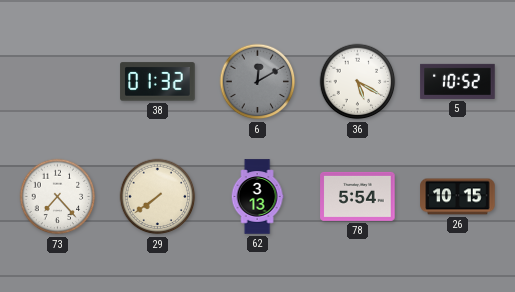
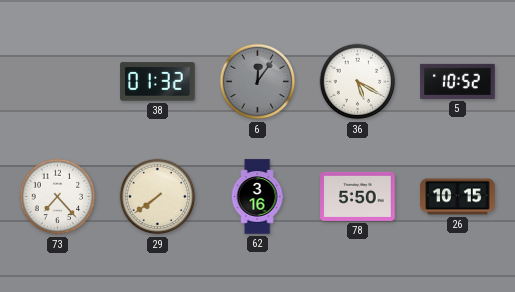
6: 12:10 -> 12:06
62: 3:13 -> 3:16
78: 5:54 -> 5:50
